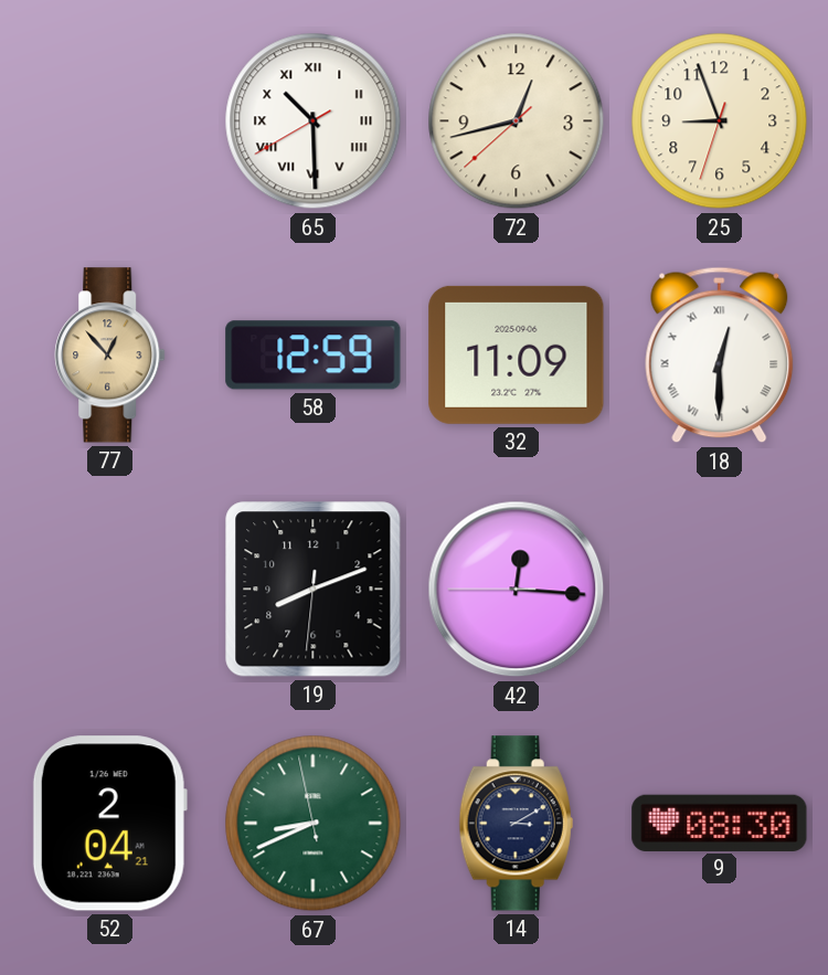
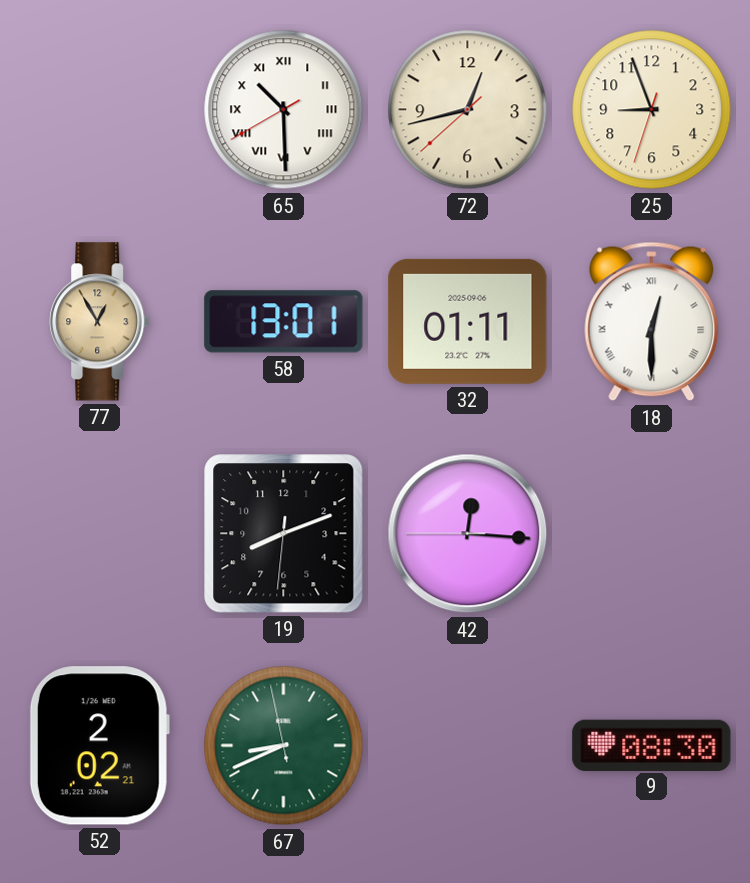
77: 12:53 -> 12:55
58: 12:59 -> 13:01
32: 11:09 -> 01:11
52: 2:04 -> 2:02
14: 3:10 -> none
